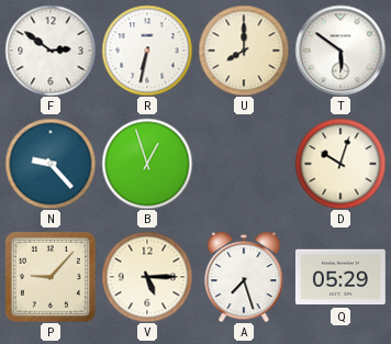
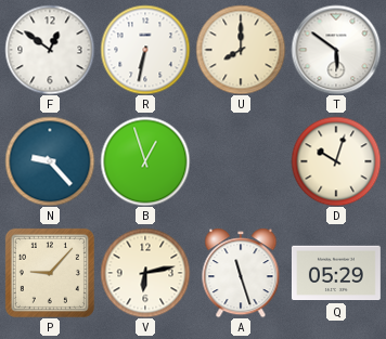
F: 2:51 -> 12:51
V: 5:15 -> 6:13
A: 7:27 -> 11:27
